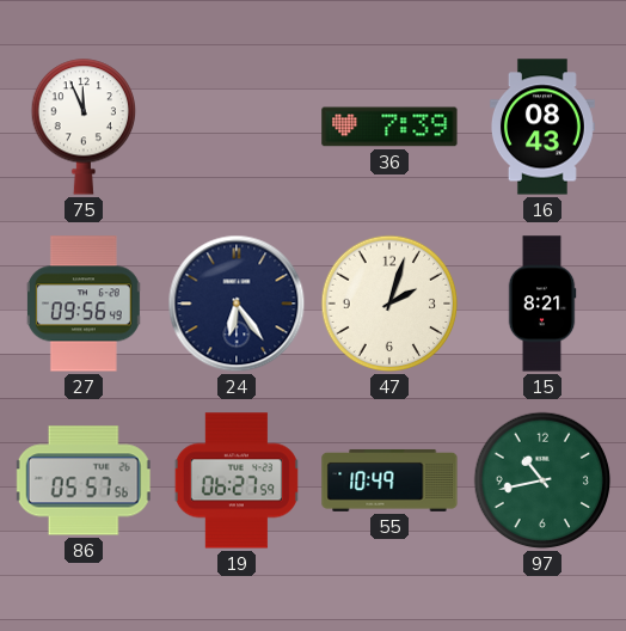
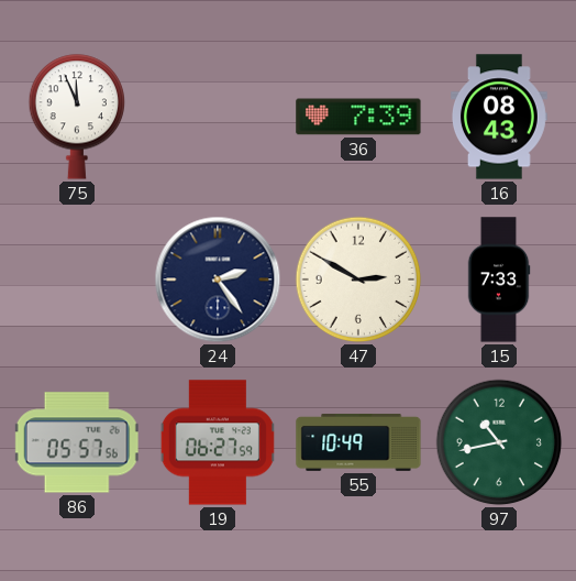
27: 09:56 -> none
24: 6:24 -> 2:24
47: 2:03 -> 2:50
15: 8:21 -> 7:33
